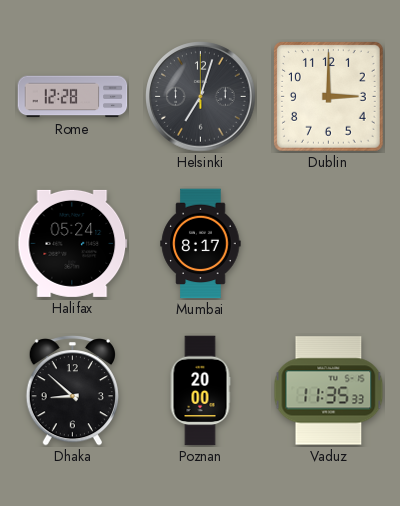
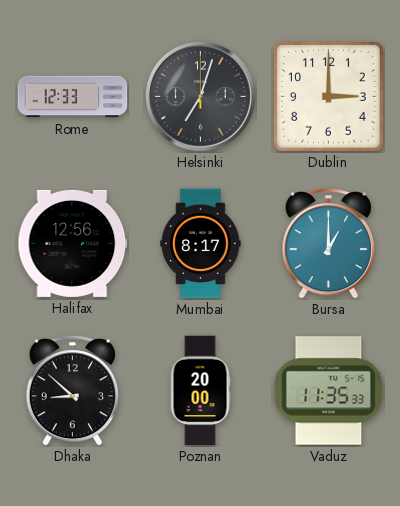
Rome: 12:28 -> 12:33
Halifax: 05:24 -> 12:56
Bursa: none -> 1:00
